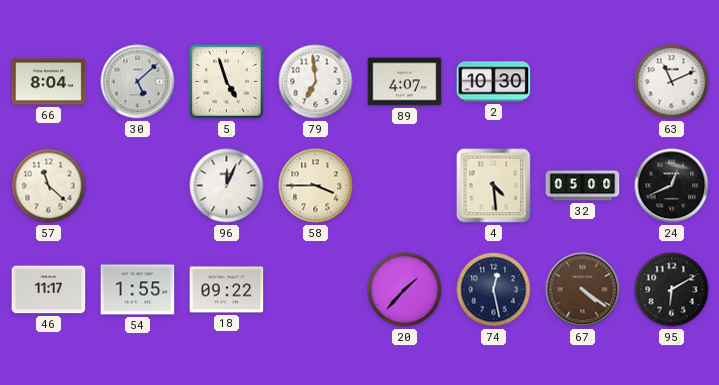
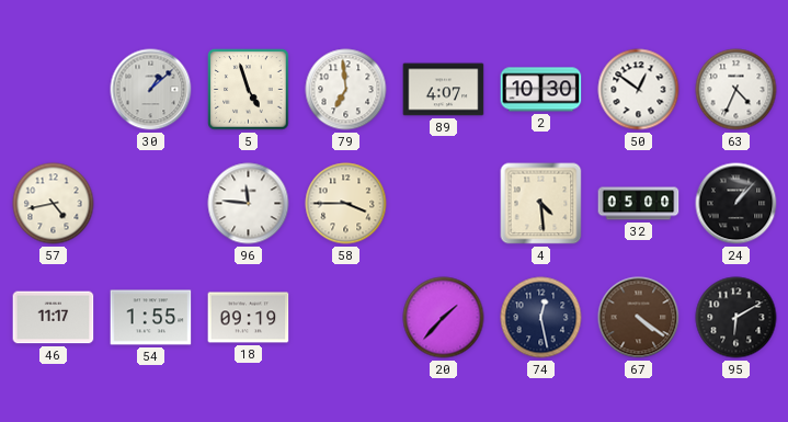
66: 8:04 -> none
30: 5:08 -> 1:08
50: none -> 12:51
63: 11:11 -> 4:34
57: 11:22 -> 4:43
96: 12:04 -> 11:46
24: 12:41 -> 1:07
18: 09:22 -> 09:19
